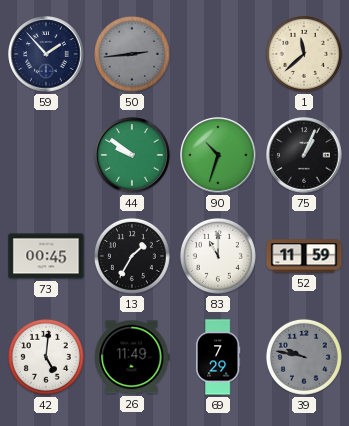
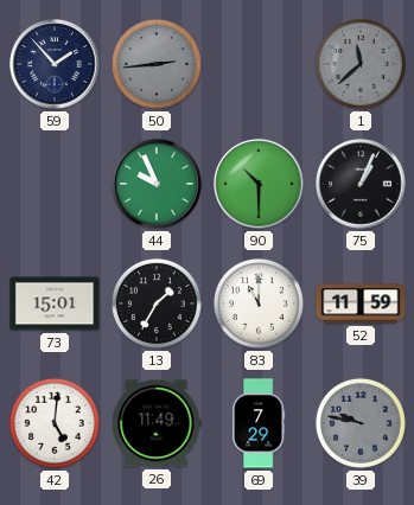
1 dial: cream -> grey
44: 9:51 -> 9:56
90: 10:33 -> 10:30
73: 00:45 -> 15:01
